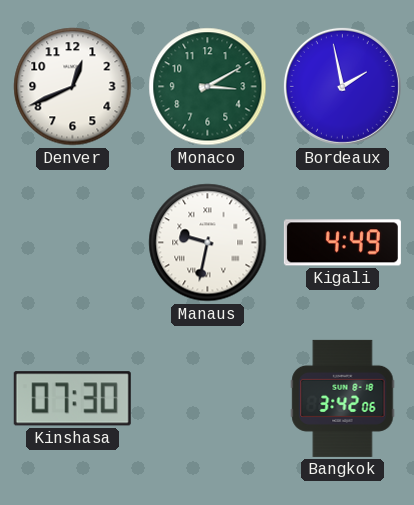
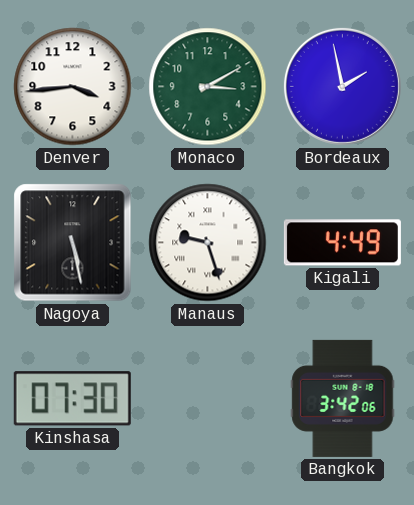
Denver: 12:41 -> 3:44
Nagoya: none -> 5:28
Manaus: 9:32 -> 9:27
